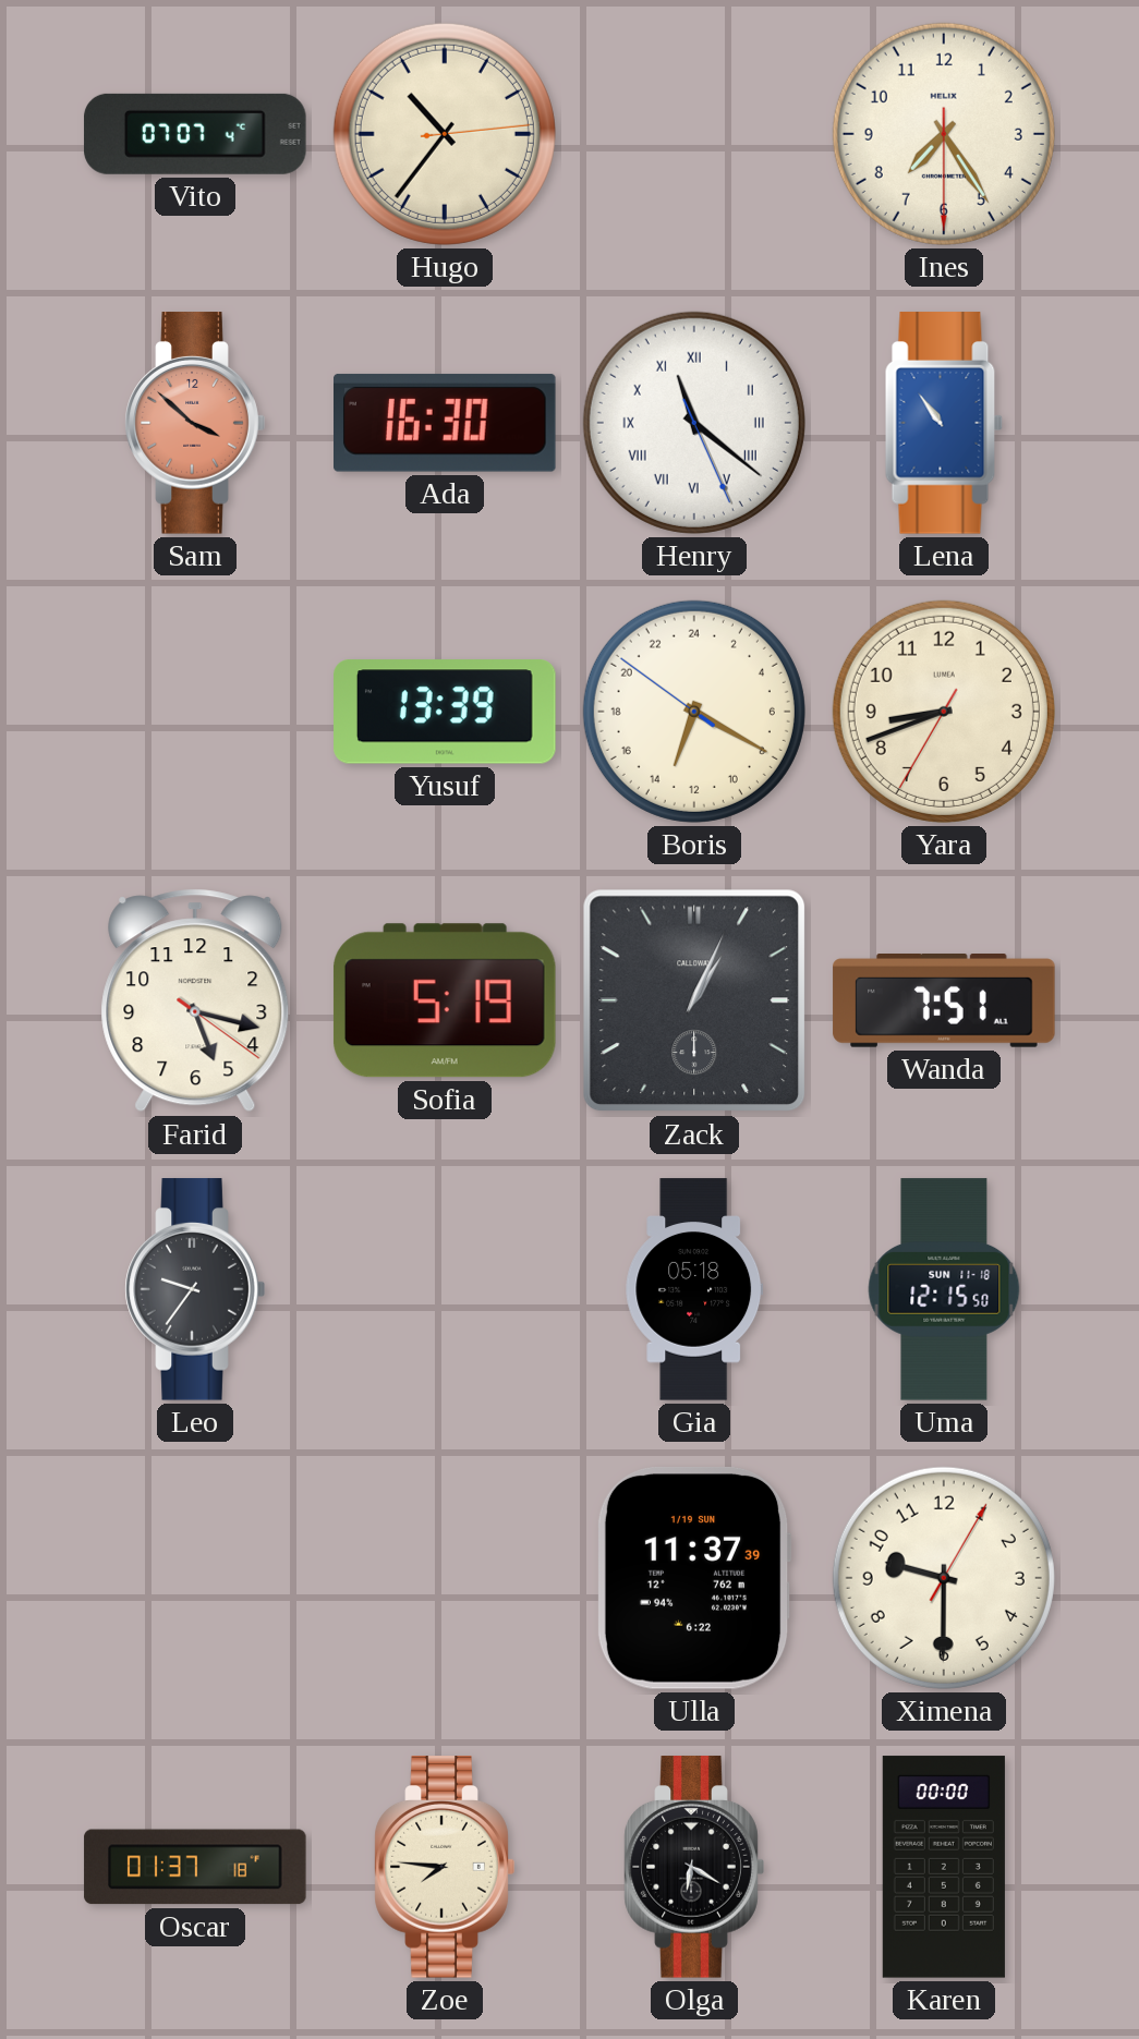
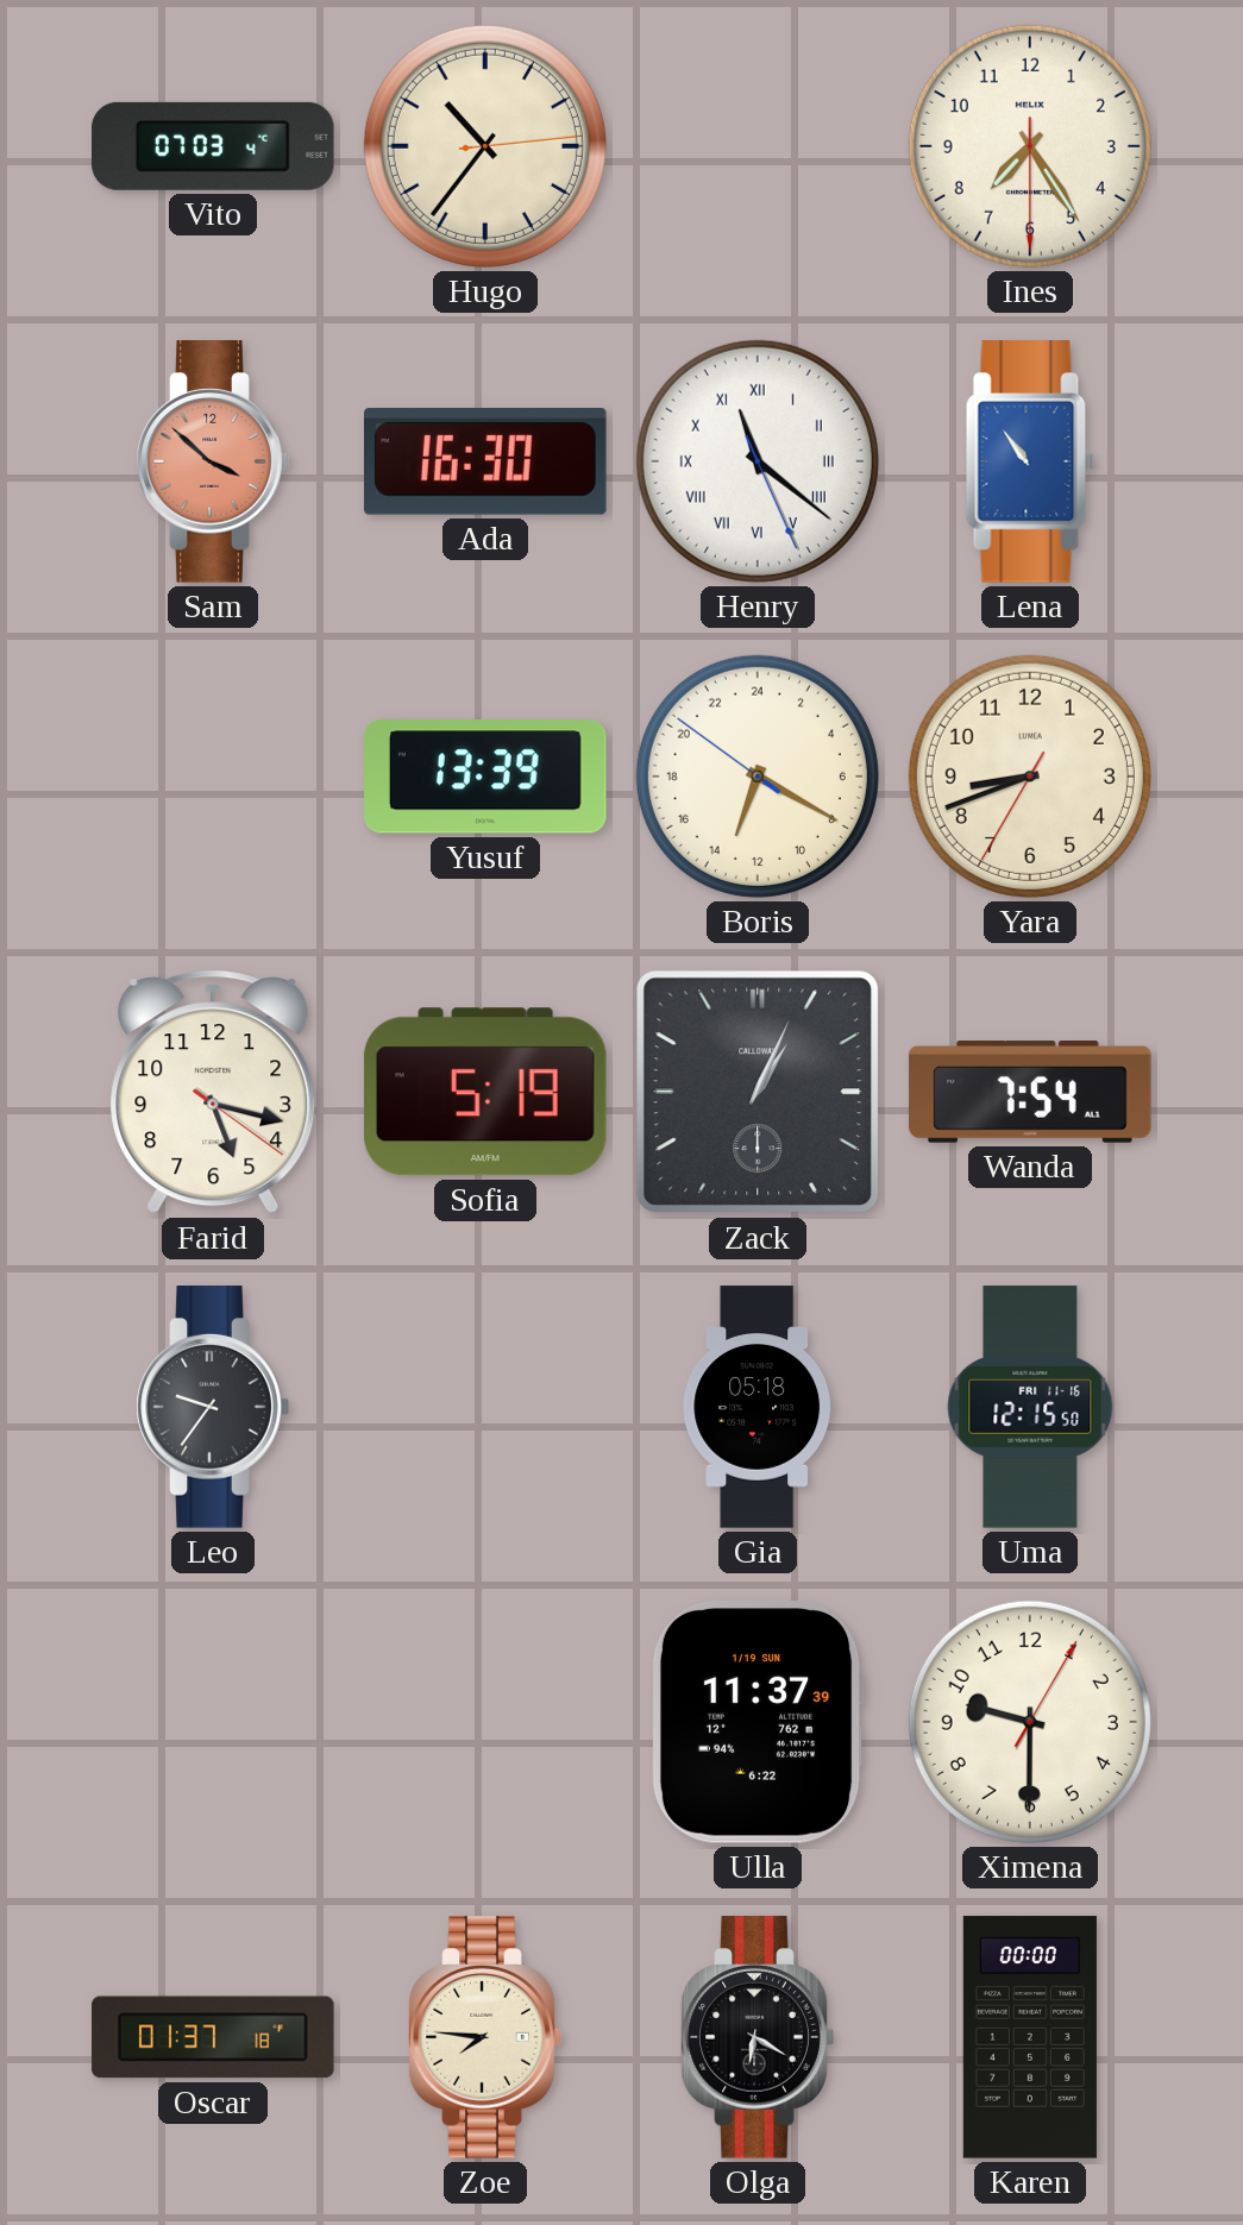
Vito: 07:07 -> 07:03
Wanda: 7:51 -> 7:54
Uma date: SUN 11-18 -> FRI 11-16
